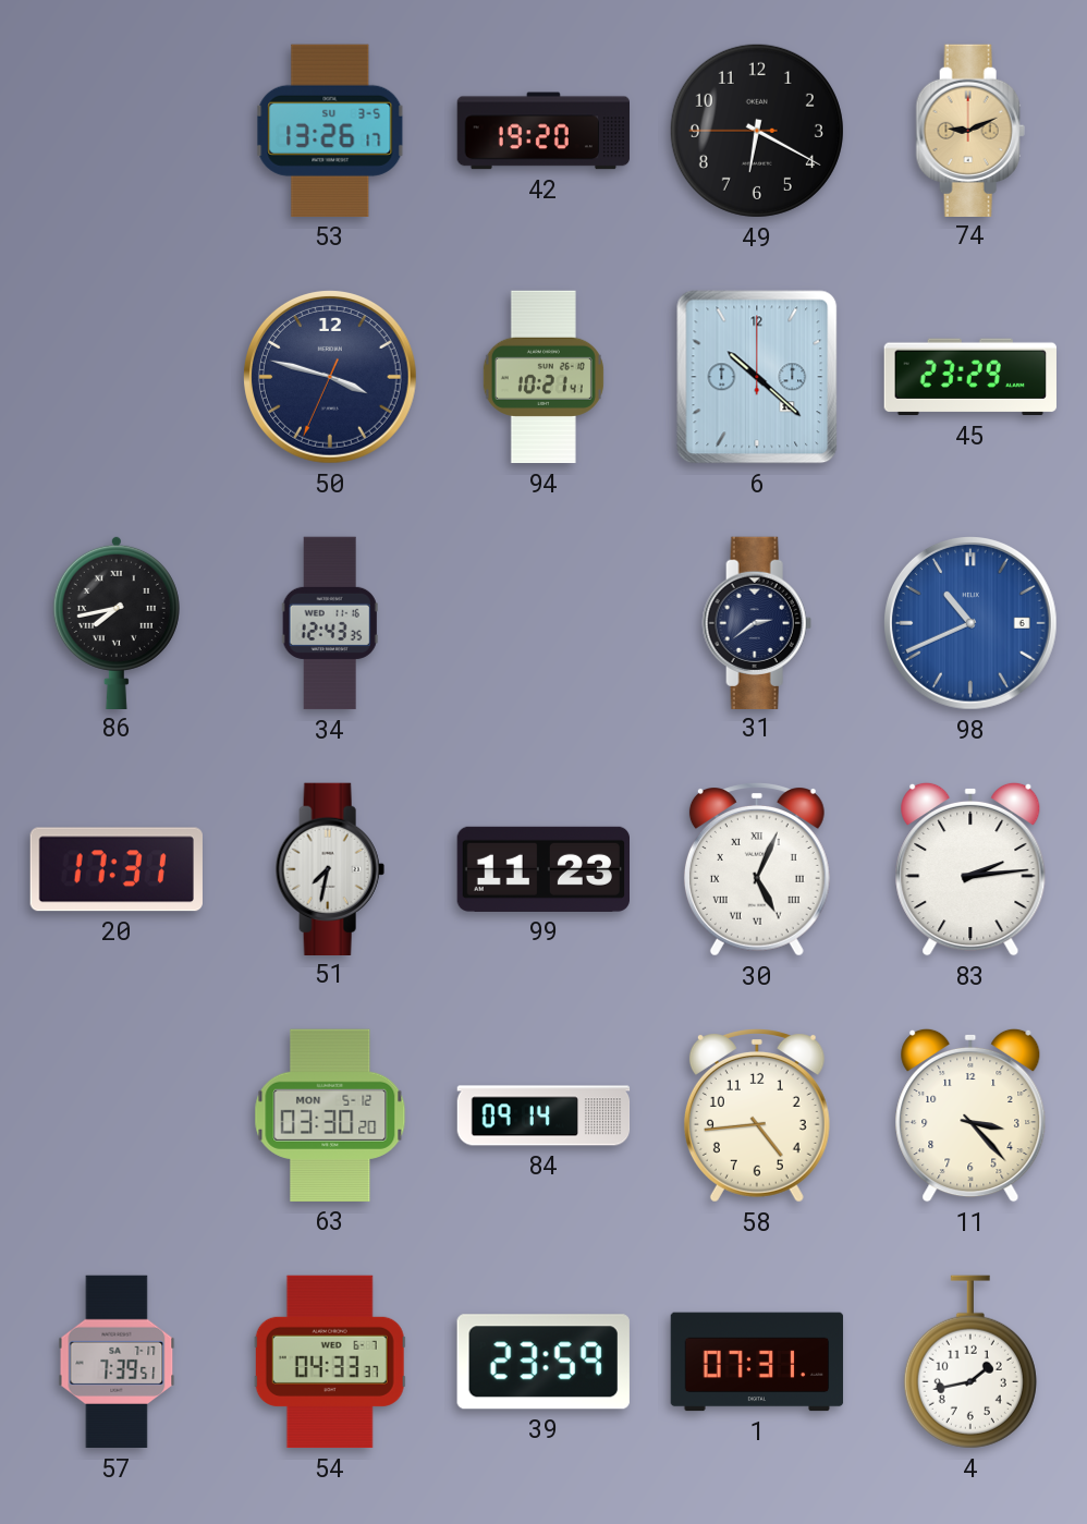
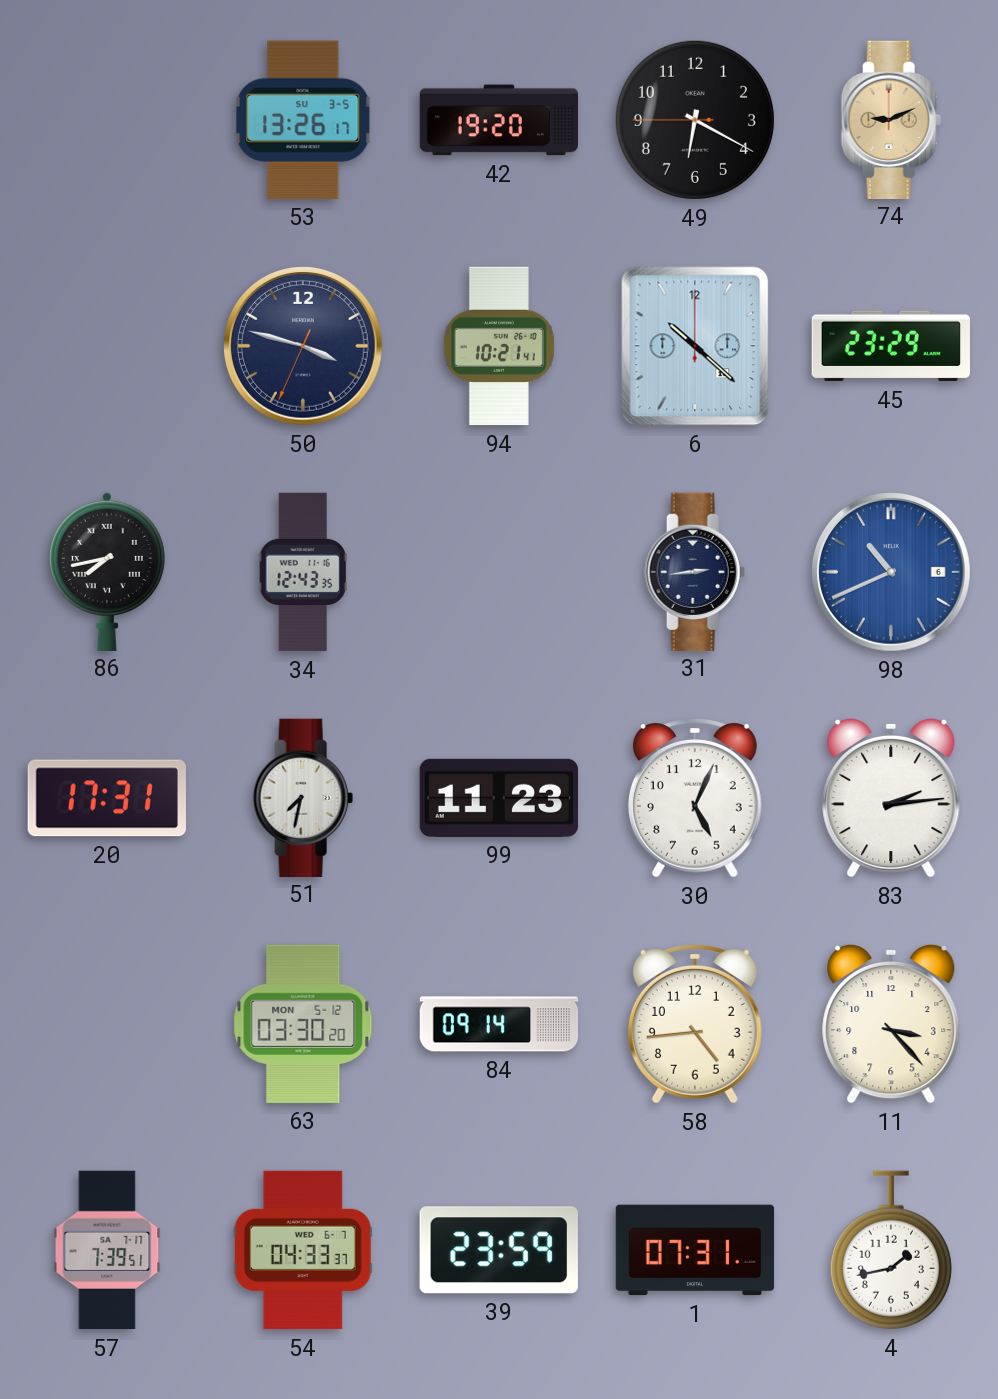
31: 2:39 -> 2:44
30 numerals: Roman -> Arabic
